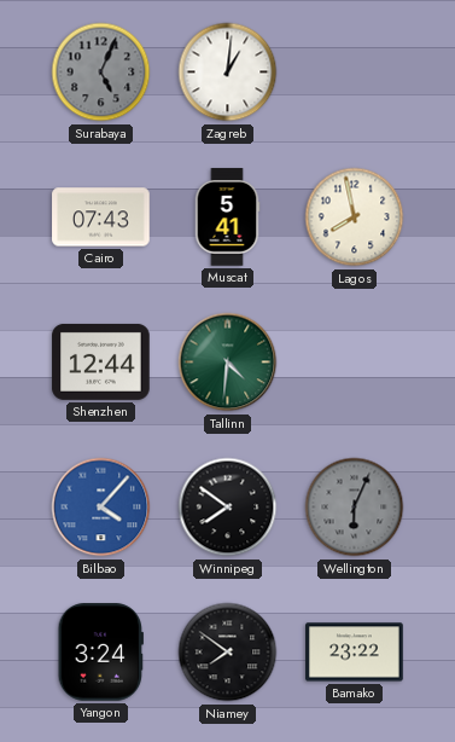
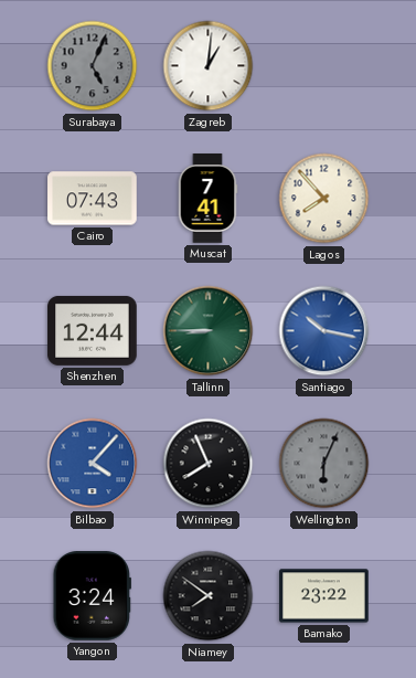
Muscat: 5:41 -> 7:41
Lagos: 7:58 -> 7:53
Tallinn: 4:31 -> 8:45
Santiago: none -> 10:17
Winnipeg: 7:51 -> 7:56
